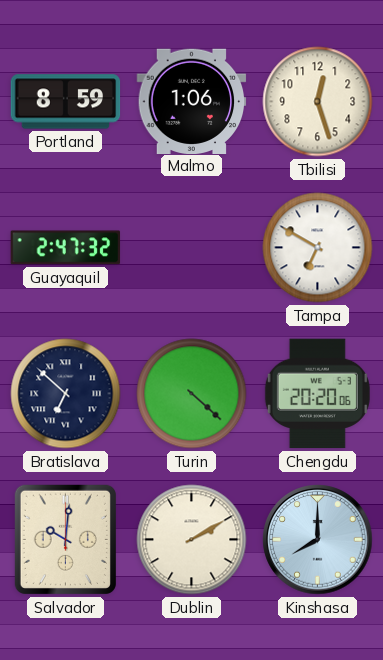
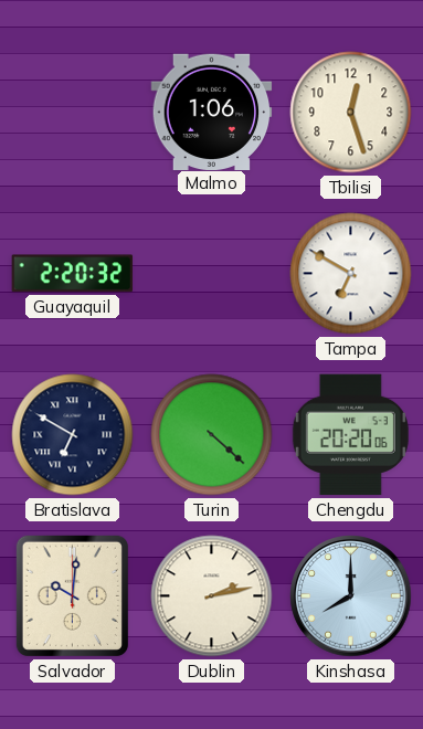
Portland: 8:59 -> none
Guayaquil: 2:47 -> 2:20
Bratislava: 6:52 -> 6:50
Dublin: 2:10 -> 2:13
